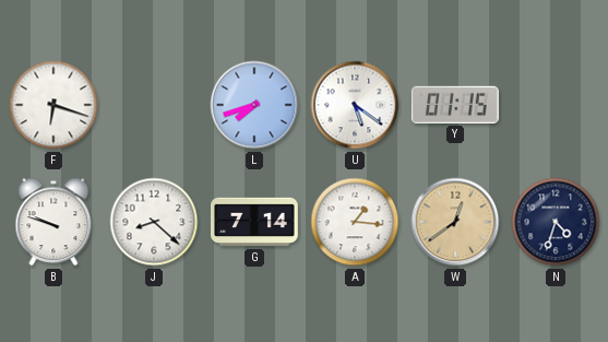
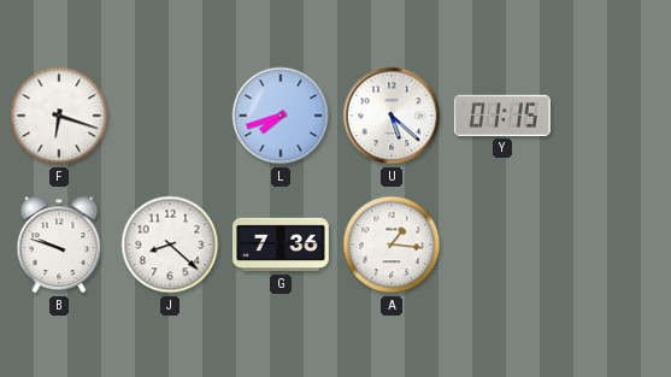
U: 5:21 -> 5:22
G: 7:14 -> 7:36
W: 12:39 -> none
N: 4:33 -> none
